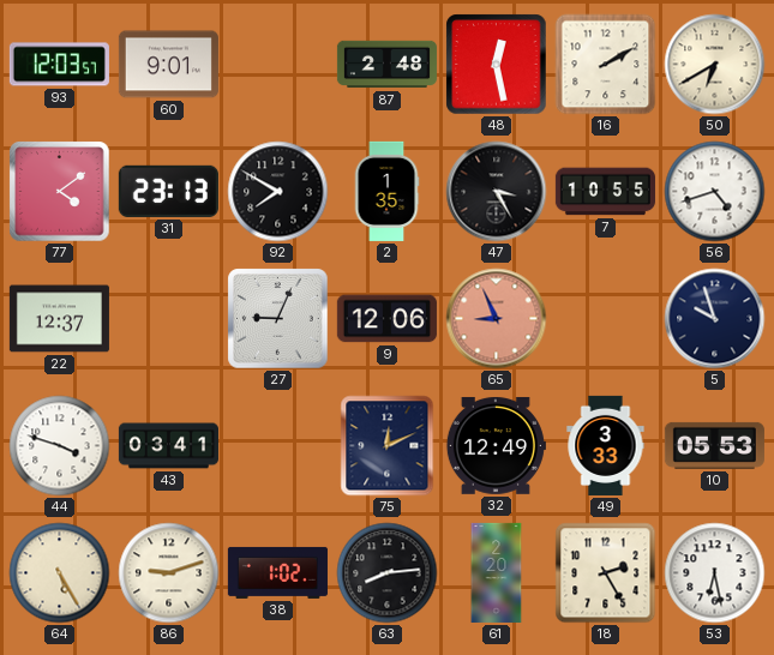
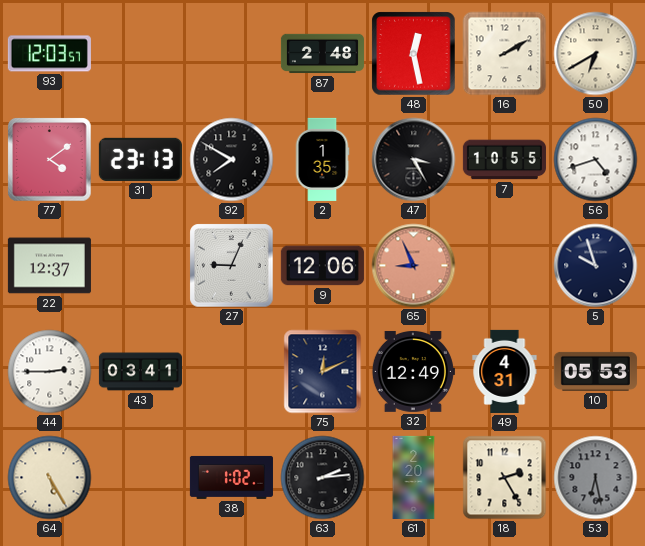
60: 9:01 -> none
44: 3:48 -> 2:45
49: 3:33 -> 4:31
86: 9:12 -> none
63: 8:14 -> 2:14
53 dial: white -> grey
